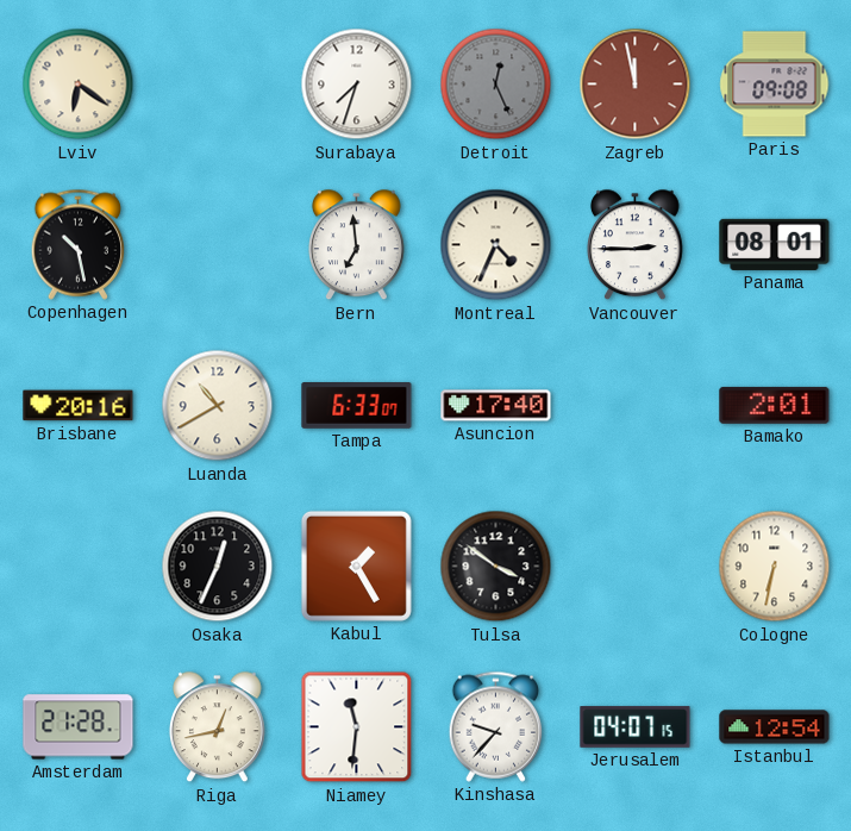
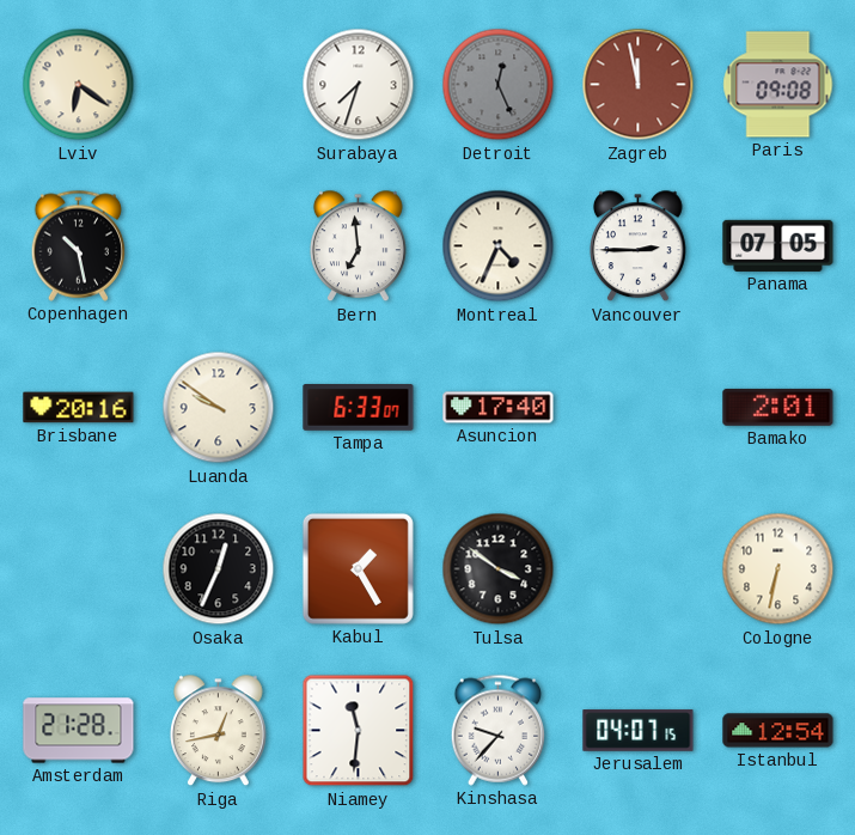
Panama: 08:01 -> 07:05
Luanda: 10:40 -> 9:51
